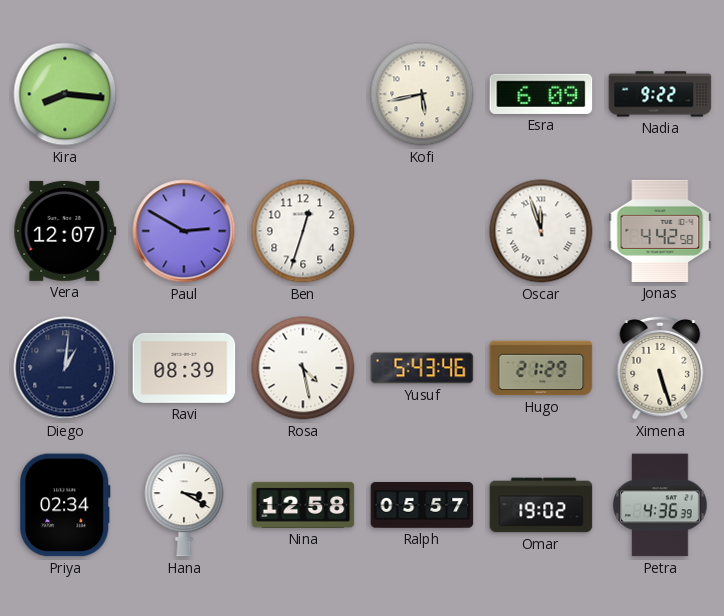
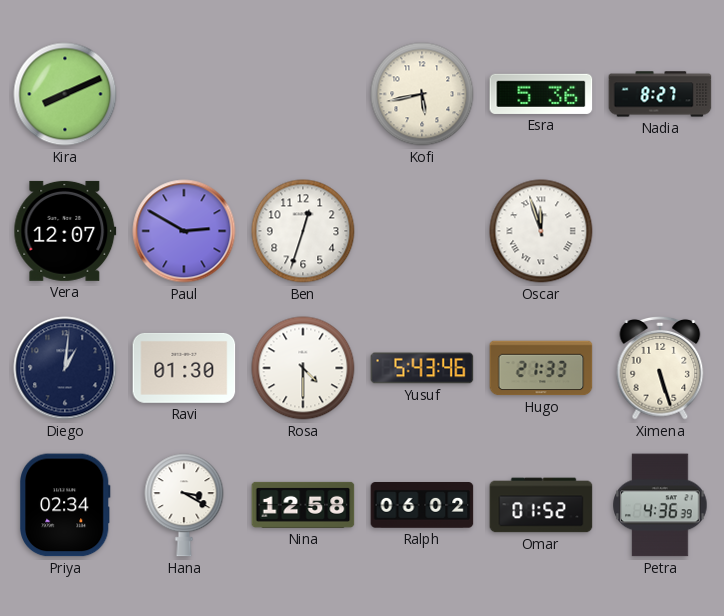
Kira: 8:16 -> 8:11
Esra: 6:09 -> 5:36
Nadia: 9:22 -> 8:27
Jonas: 4:42 -> none
Ravi: 08:39 -> 01:30
Rosa: 4:28 -> 4:30
Hugo: 21:29 -> 21:33
Ralph: 05:57 -> 06:02
Omar: 19:02 -> 01:52
